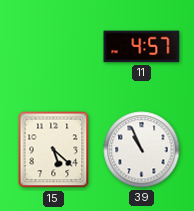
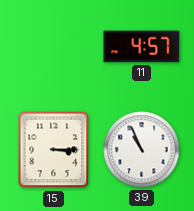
15: 5:22 -> 3:15
